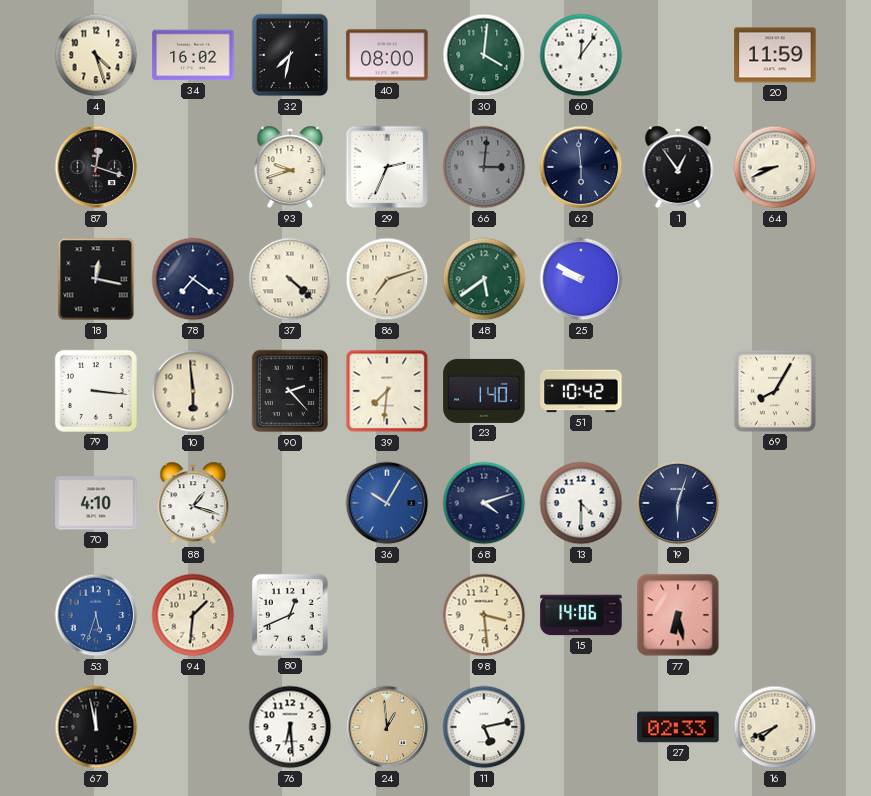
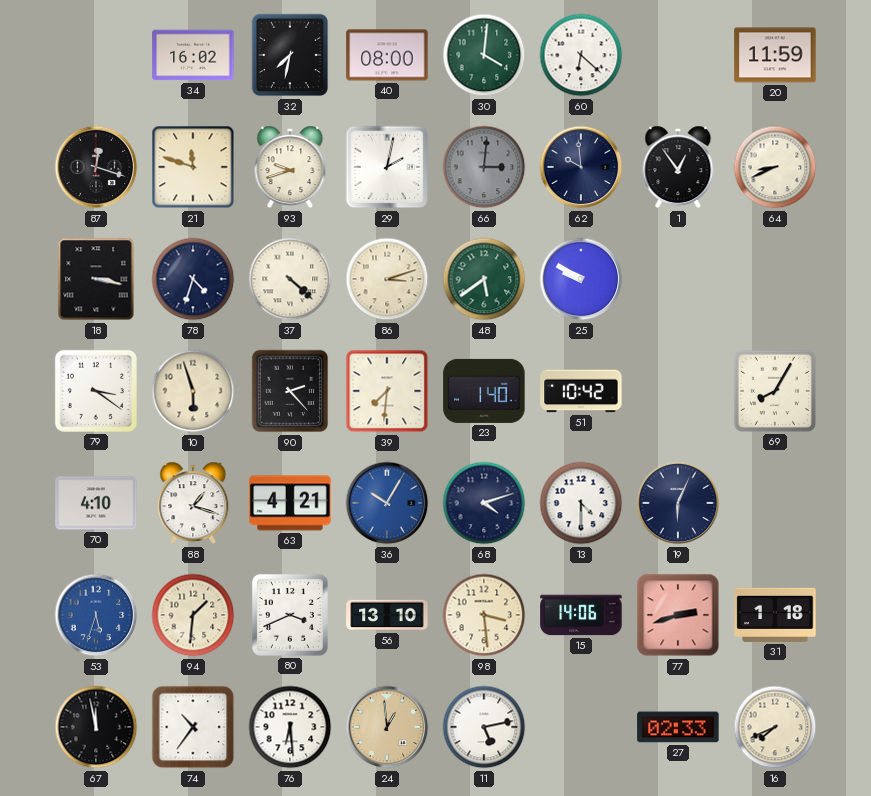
4: 4:27 -> none
60: 12:06 -> 6:22
21: none -> 11:48
29: 2:34 -> 2:02
62: 5:59 -> 9:59
18: 12:17 -> 3:17
78: 7:21 -> 4:33
86: 7:12 -> 3:12
79: 3:16 -> 3:21
10: 5:59 -> 5:57
63: none -> 4:21
19: 6:03 -> 6:04
80: 12:41 -> 3:41
56: none -> 13:10
77: 6:28 -> 2:42
31: none -> 1:18
74: none -> 10:36
